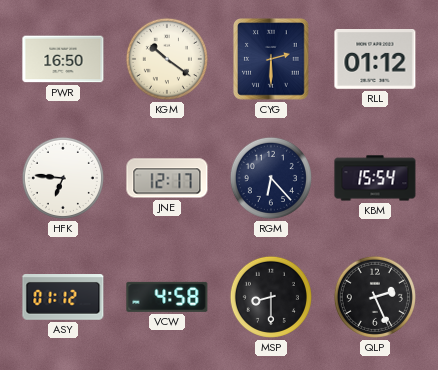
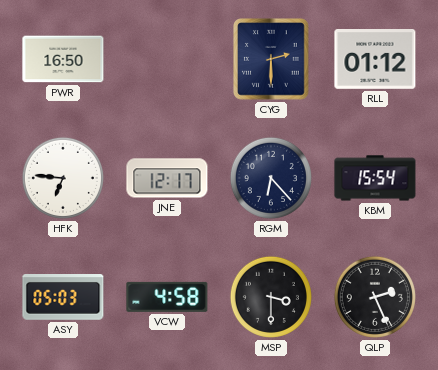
KGM: 10:21 -> none
ASY: 01:12 -> 05:03
MSP: 8:30 -> 3:30
